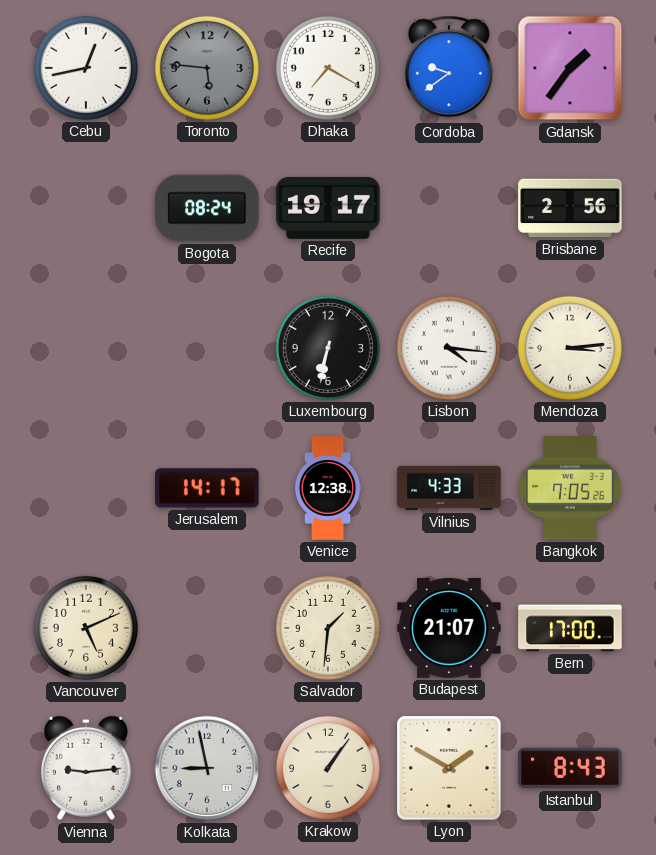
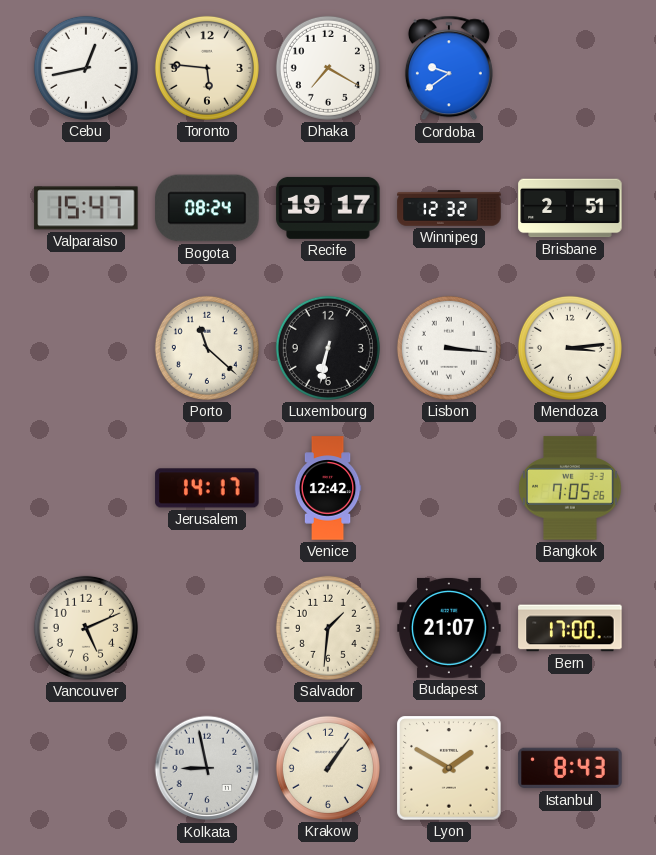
Toronto dial: grey -> cream
Gdansk: 1:36 -> none
Valparaiso: none -> 15:47
Winnipeg: none -> 12:32
Brisbane: 2:56 -> 2:51
Porto: none -> 11:22
Lisbon: 4:16 -> 3:16
Venice: 12:38 -> 12:42
Vilnius: 4:33 -> none
Vienna: 9:14 -> none
